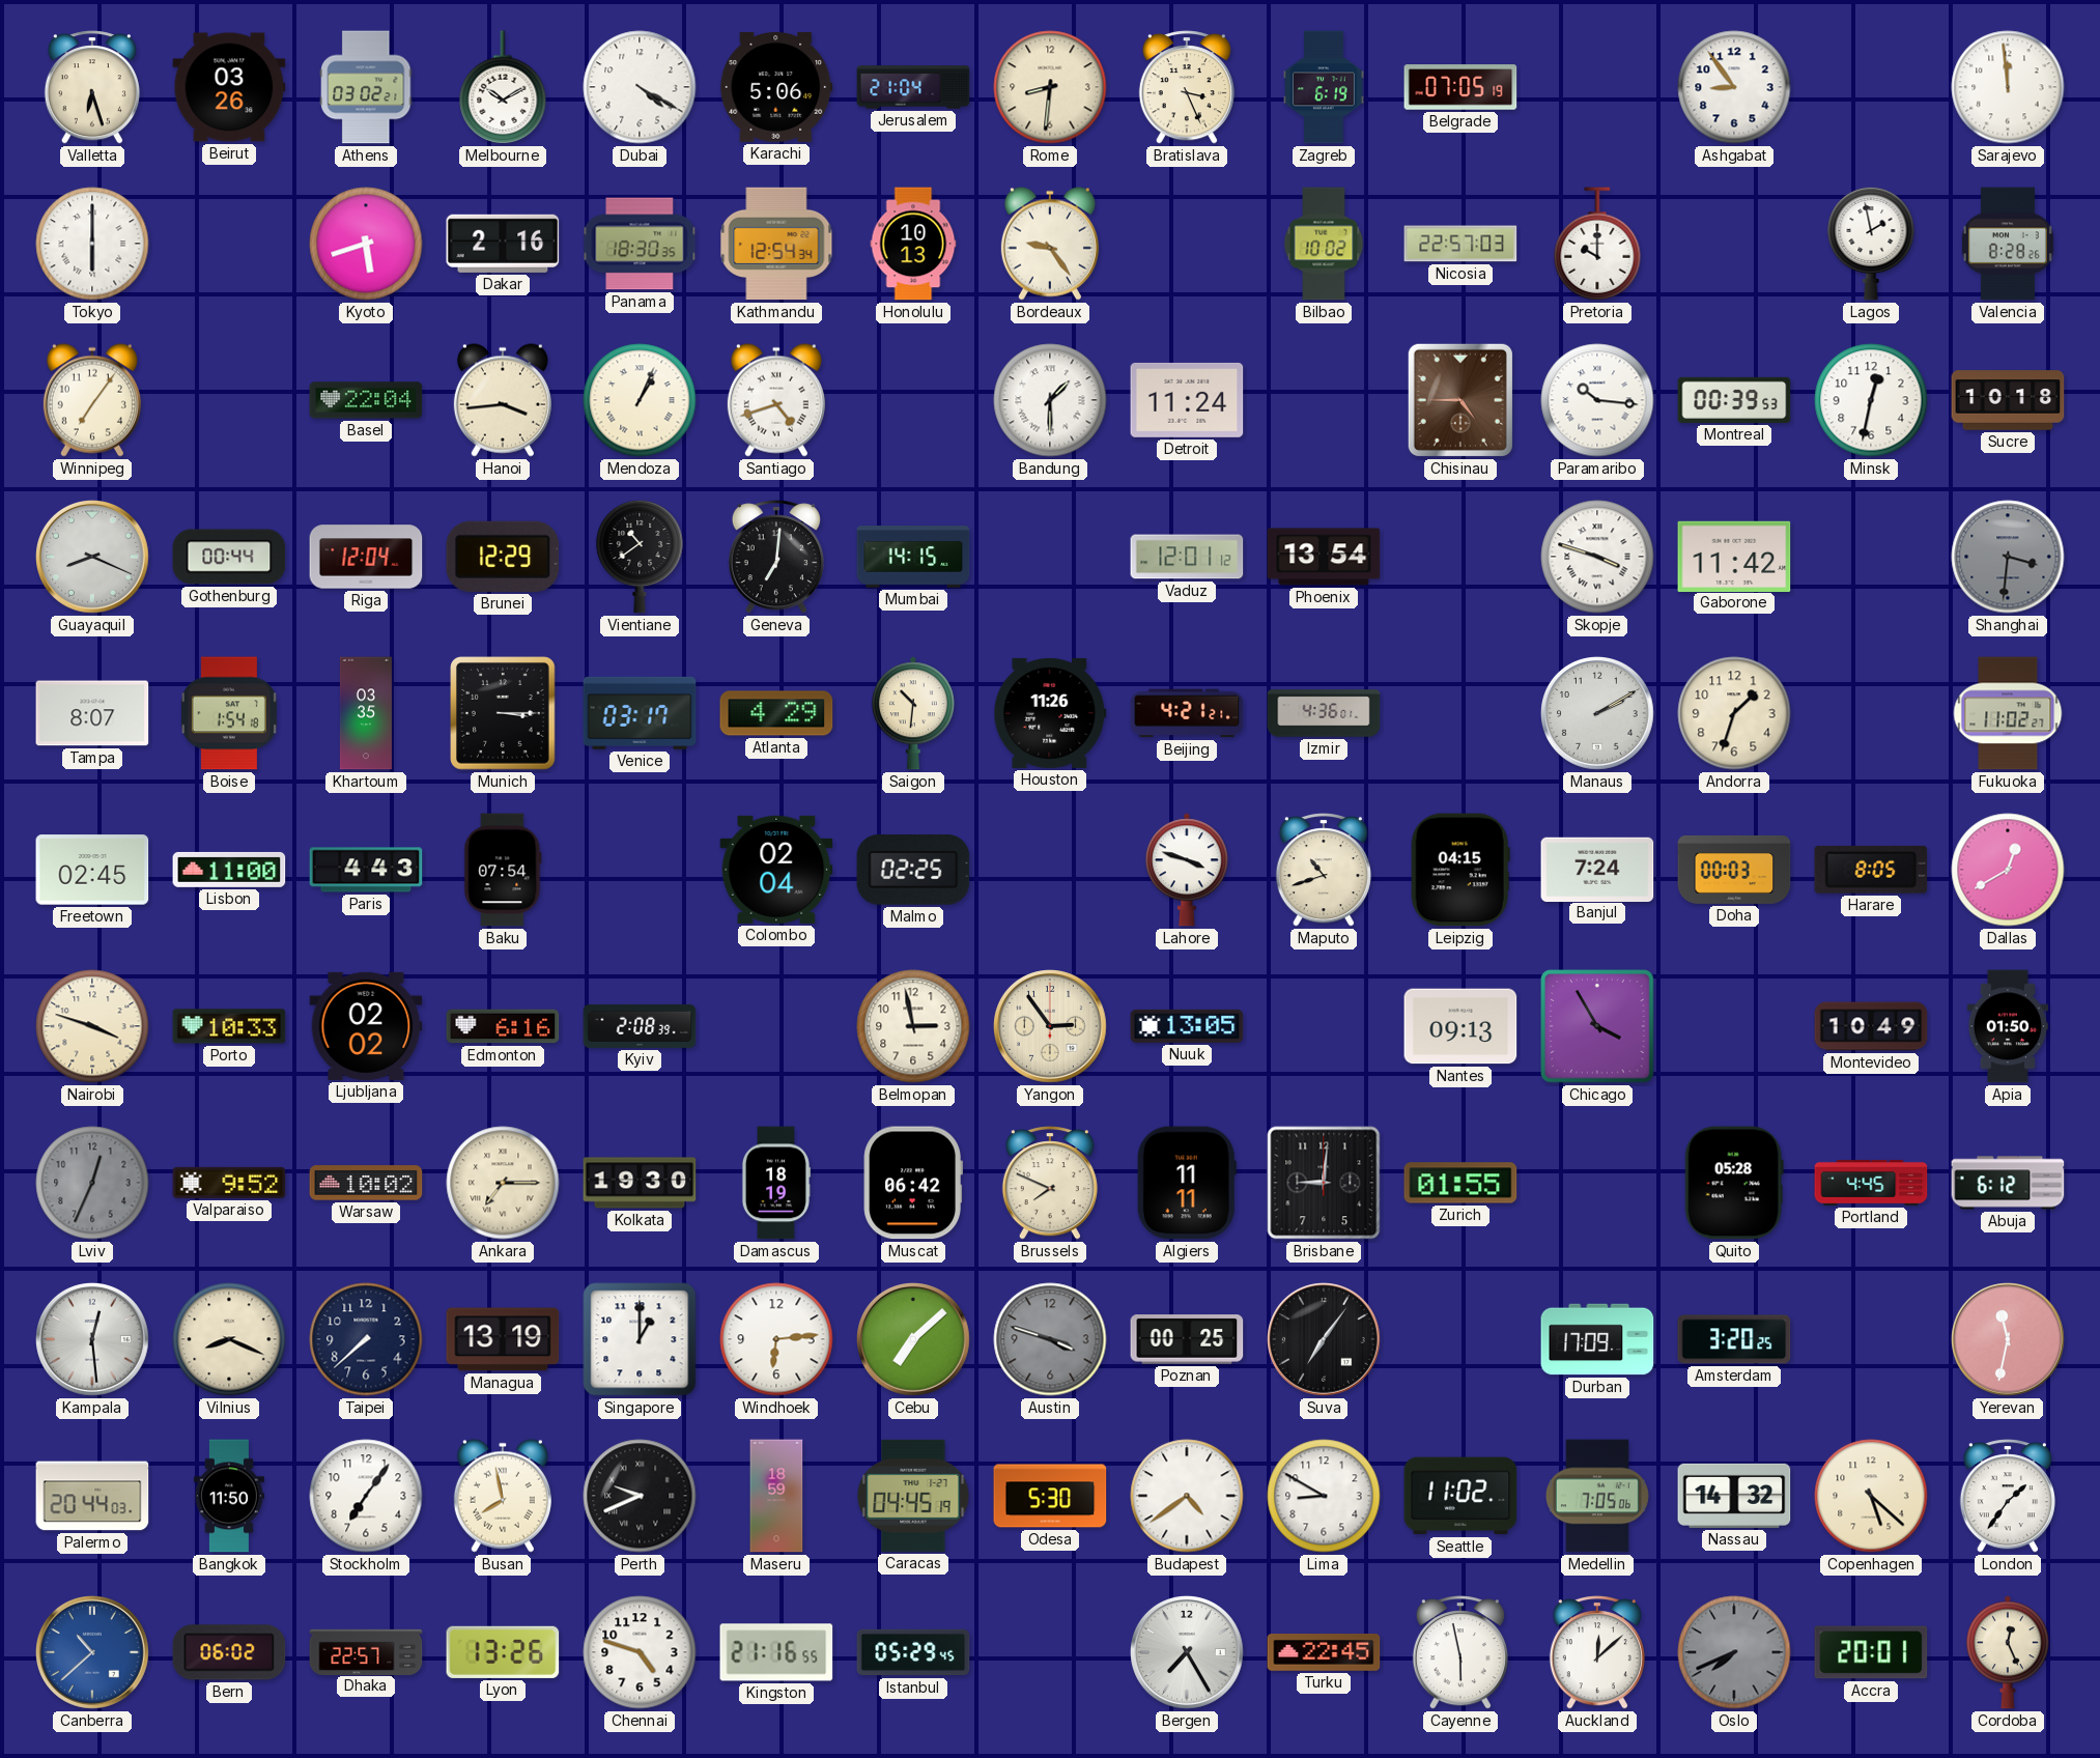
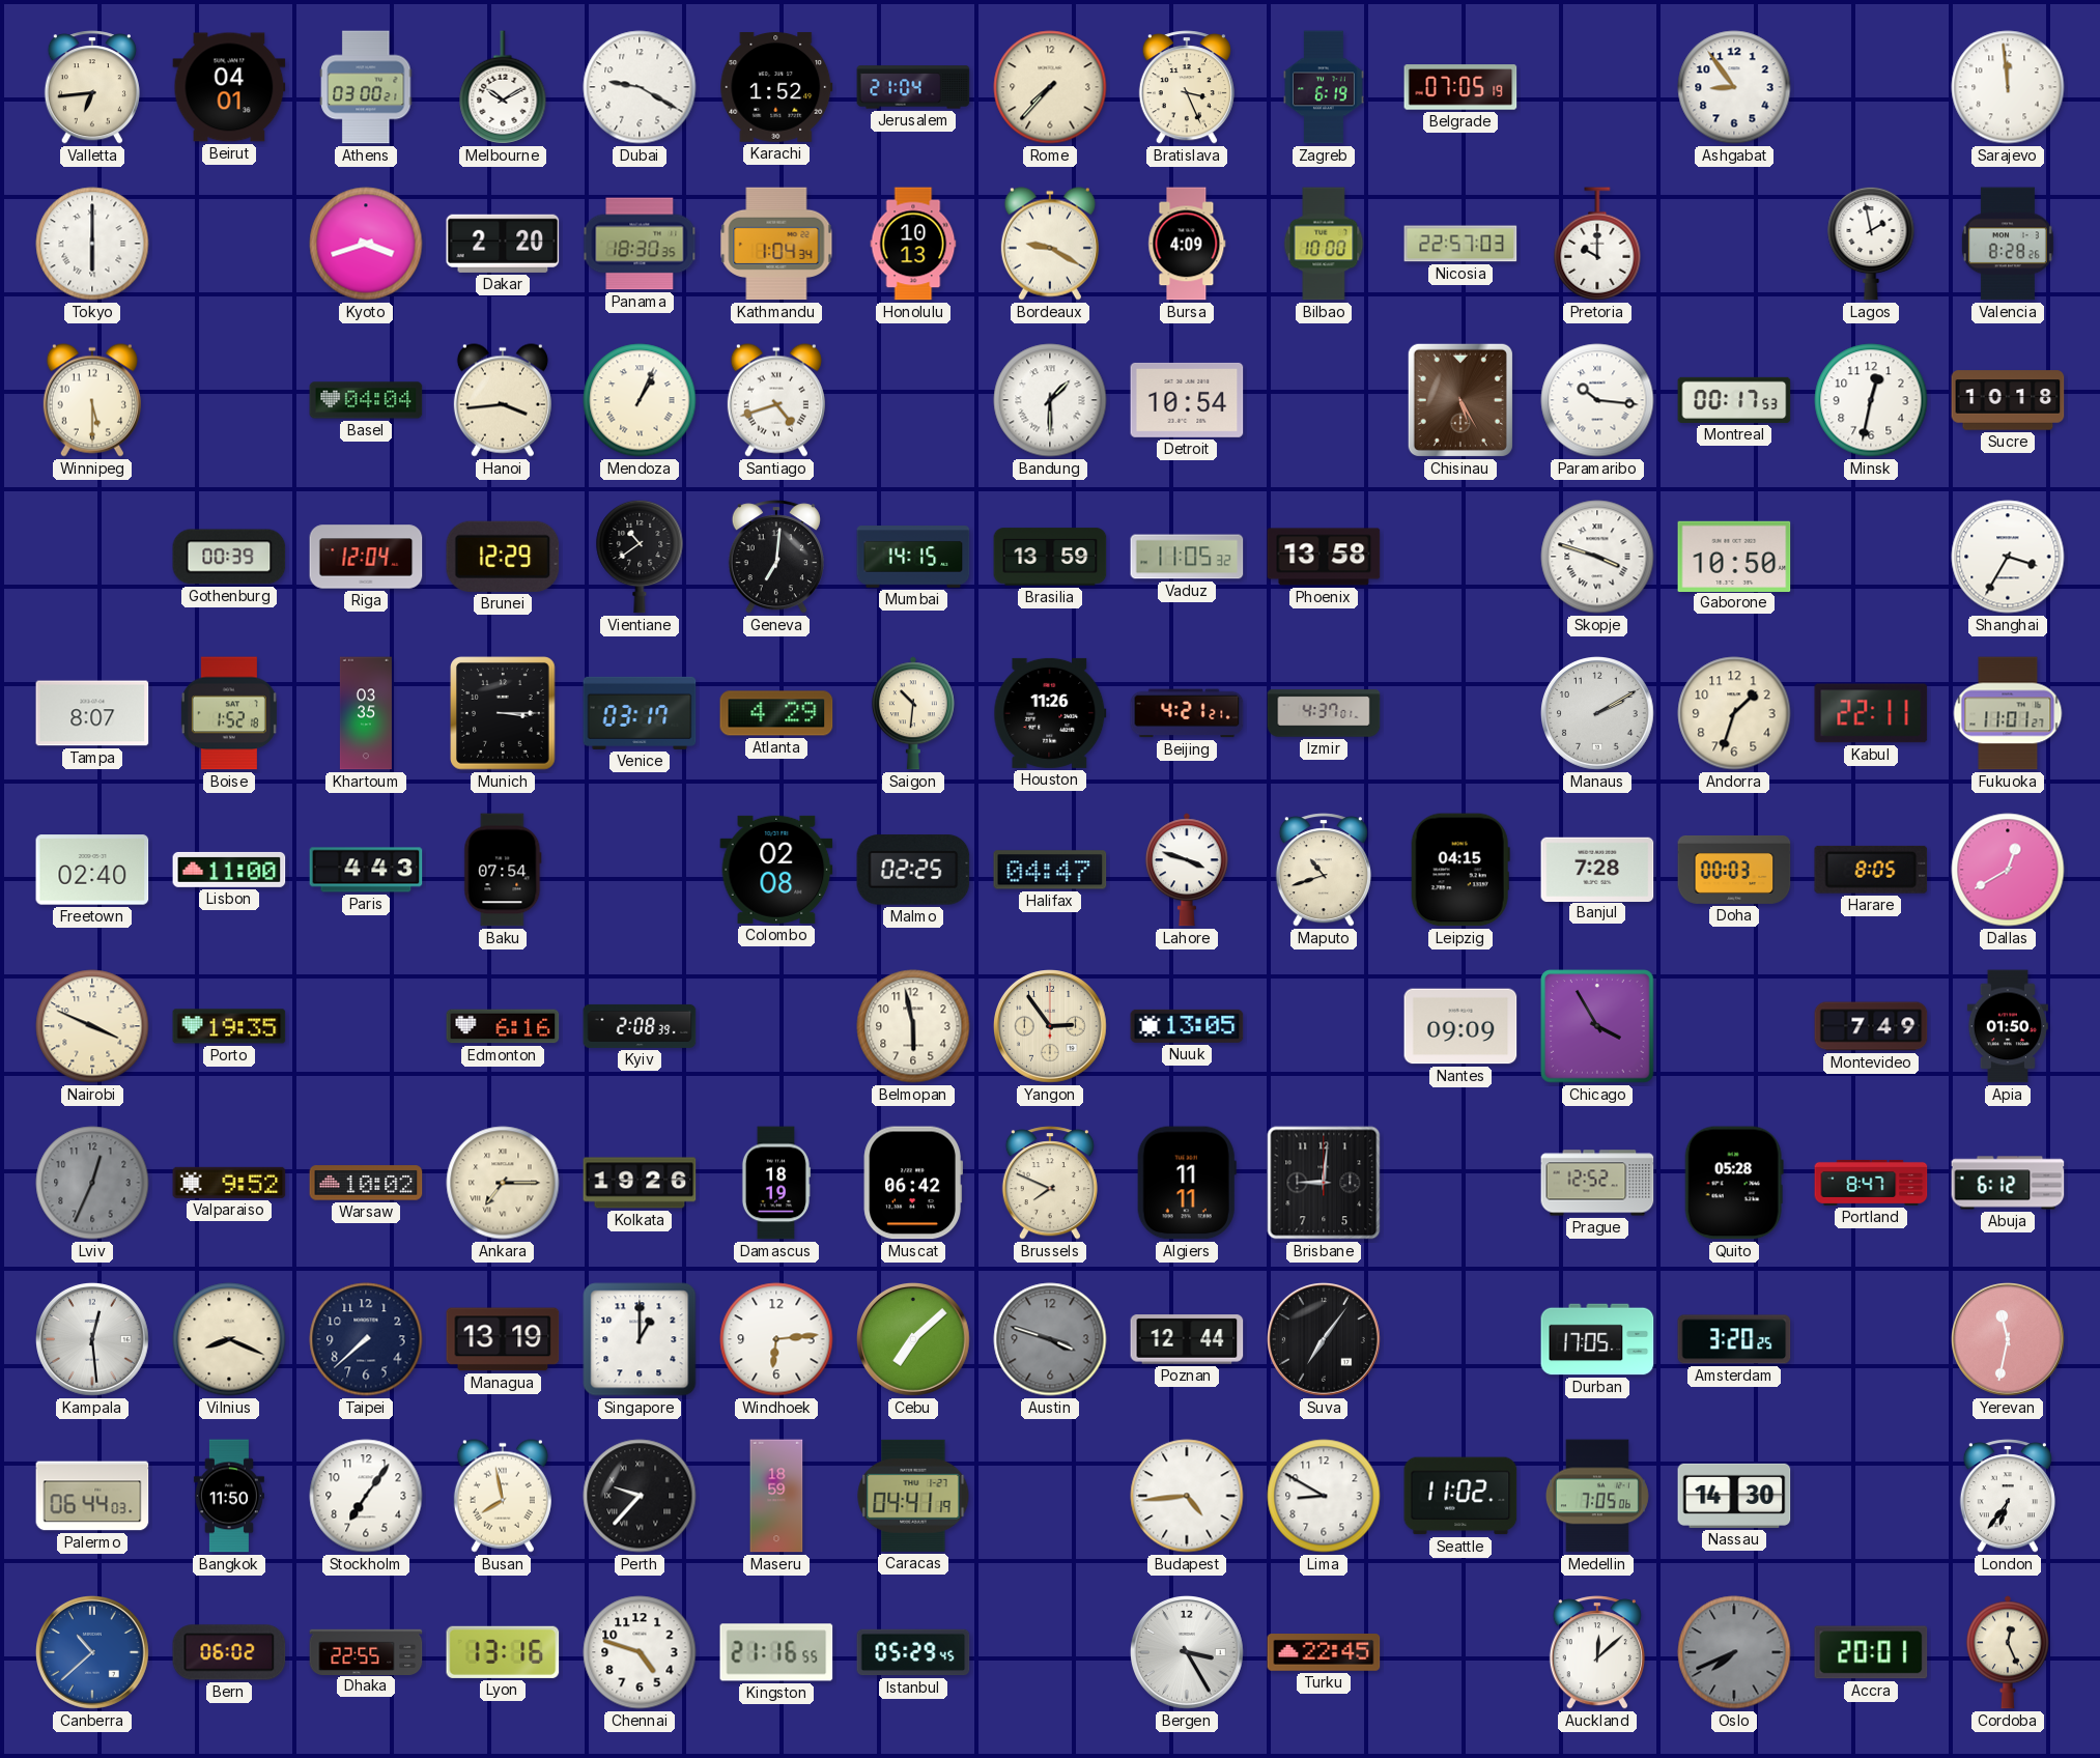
Valletta: 6:27 -> 6:44
Beirut: 03:26 -> 04:01
Athens: 03:02 -> 03:00
Dubai: 4:20 -> 9:20
Karachi: 5:06 -> 1:52
Rome: 8:31 -> 7:37
Kyoto: 5:42 -> 3:42
Dakar: 2:16 -> 2:20
Kathmandu: 12:54 -> 1:04
Bordeaux: 9:24 -> 9:20
Bursa: none -> 4:09
Bilbao: 10:02 -> 10:00
Winnipeg: 7:06 -> 5:30
Basel: 22:04 -> 04:04
Detroit: 11:24 -> 10:54
Chisinau: 4:45 -> 5:25
Montreal: 00:39 -> 00:17
Guayaquil: 8:19 -> none
Gothenburg: 00:44 -> 00:39
Brasilia: none -> 13:59
Vaduz: 12:01 -> 11:05
Phoenix: 13:54 -> 13:58
Gaborone: 11:42 -> 10:50
Shanghai: 3:31 -> 3:35
Shanghai dial: grey -> white
Boise: 1:54 -> 1:52
Izmir: 4:36 -> 4:37
Kabul: none -> 22:11
Fukuoka: 11:02 -> 11:01
Freetown: 02:45 -> 02:40
Colombo: 02:04 -> 02:08
Halifax: none -> 04:47
Banjul: 7:24 -> 7:28
Nairobi: 3:48 -> 3:49
Porto: 10:33 -> 19:35
Ljubljana: 02:02 -> none
Belmopan: 2:58 -> 5:58
Nantes: 09:13 -> 09:09
Montevideo: 10:49 -> 7:49
Kolkata: 19:30 -> 19:26
Zurich: 01:55 -> none
Prague: none -> 12:52
Portland: 4:45 -> 8:47
Poznan: 00:25 -> 12:44
Durban: 17:09 -> 17:05
Palermo: 20:44 -> 06:44
Perth: 9:41 -> 9:37
Caracas: 04:45 -> 04:41
Odesa: 5:30 -> none
Budapest: 4:39 -> 4:44
Nassau: 14:32 -> 14:30
Copenhagen: 5:22 -> none
London: 1:36 -> 6:36
Dhaka: 22:57 -> 22:55
Lyon: 13:26 -> 13:16
Bergen: 7:25 -> 3:25
Cayenne: 5:58 -> none
